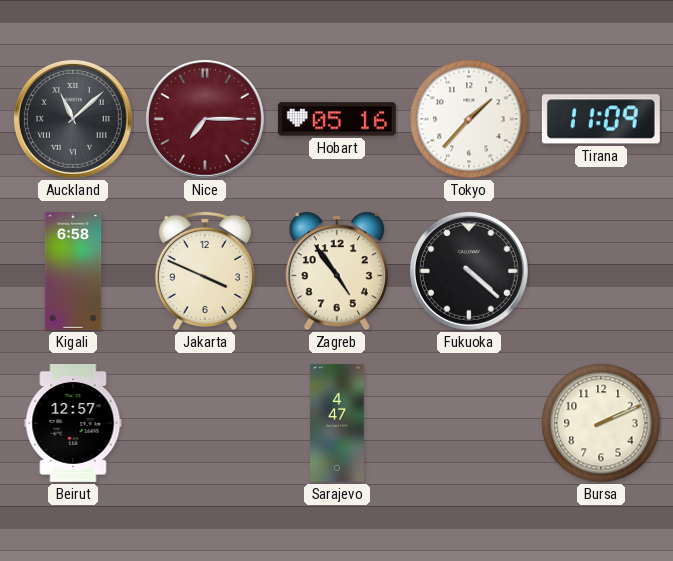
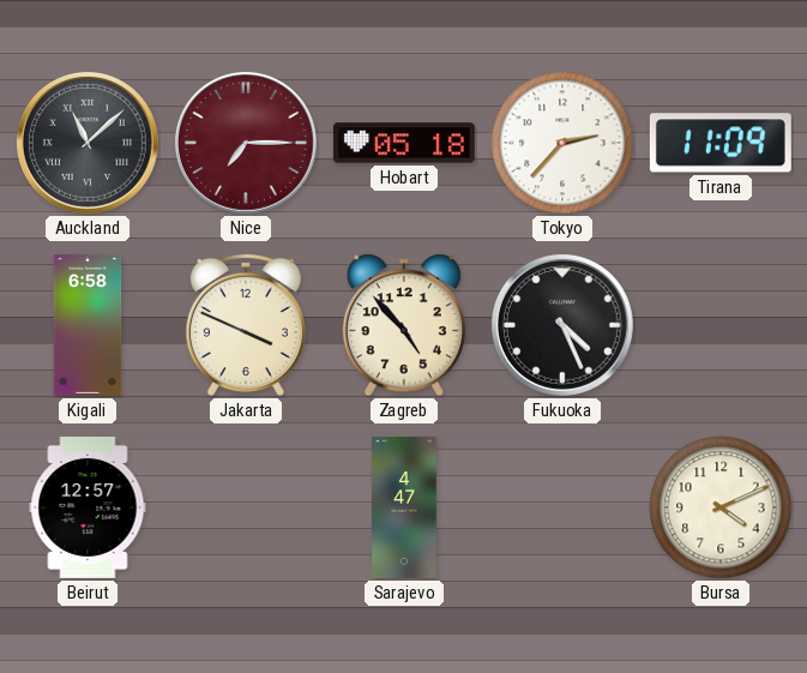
Hobart: 05:16 -> 05:18
Tokyo: 1:37 -> 2:37
Zagreb: 4:54 -> 4:53
Fukuoka: 4:22 -> 4:26
Bursa: 2:11 -> 4:11
